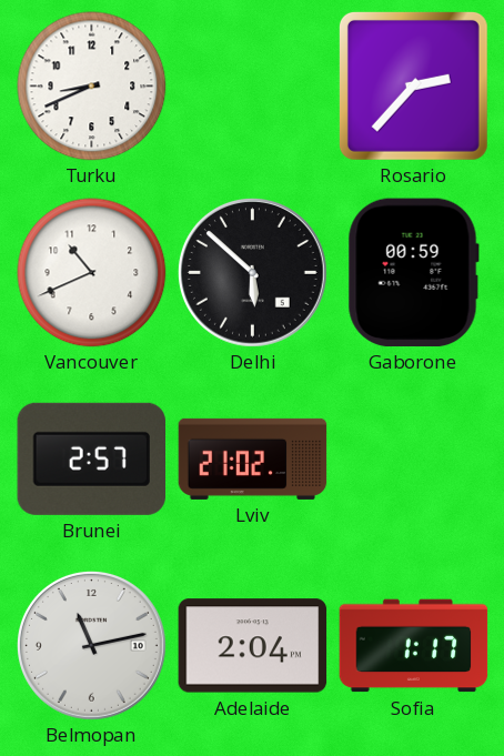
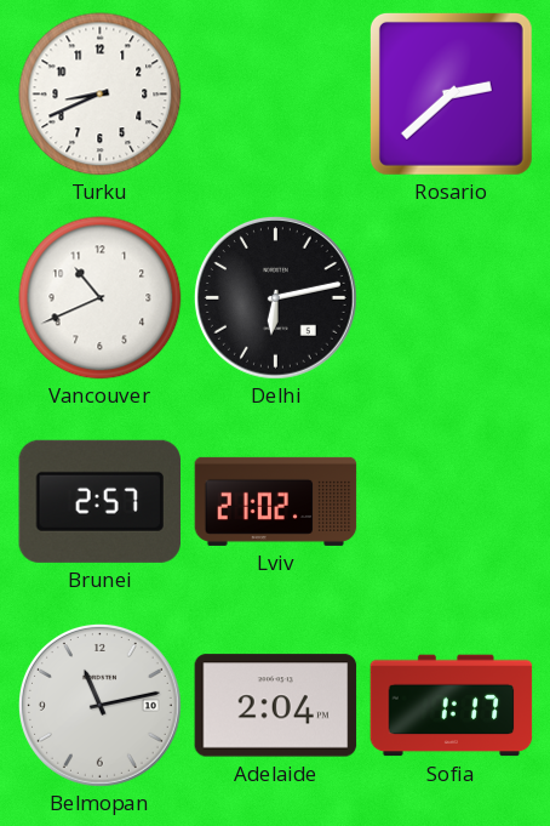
Rosario: 2:37 -> 2:38
Delhi: 5:52 -> 6:13
Gaborone: 00:59 -> none
